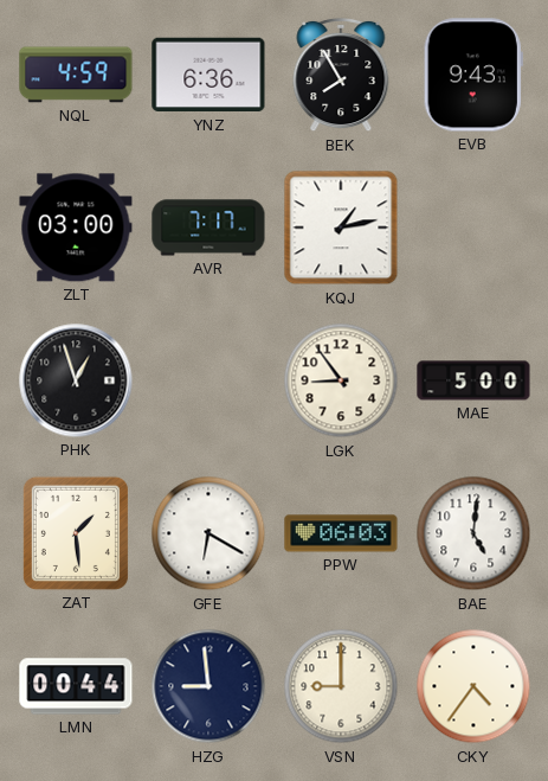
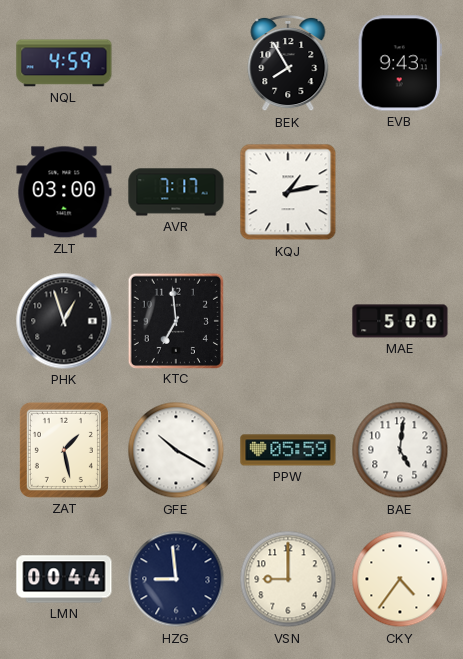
YNZ: 6:36 -> none
KTC: none -> 6:59
LGK: 8:54 -> none
ZAT: 1:29 -> 1:28
GFE: 6:20 -> 10:20
PPW: 06:03 -> 05:59
